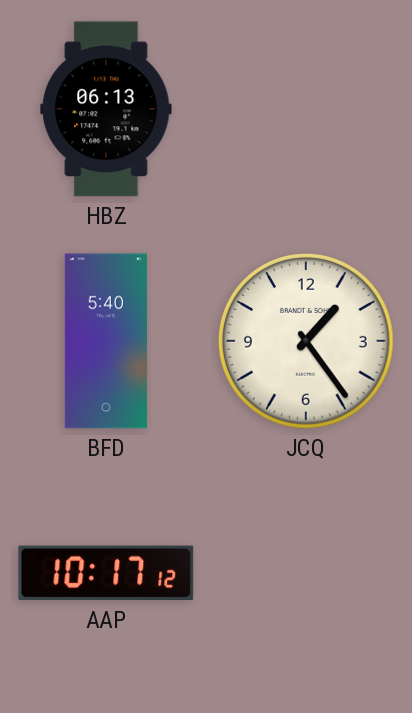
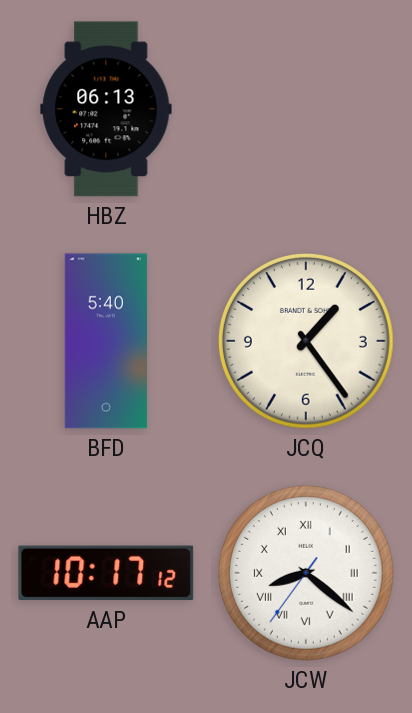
JCW: none -> 8:21
